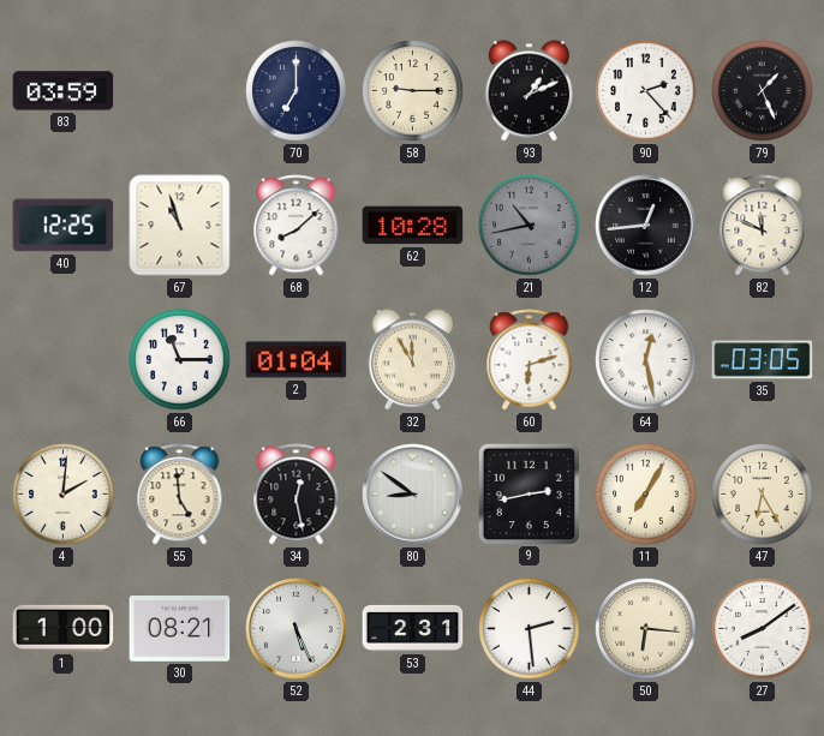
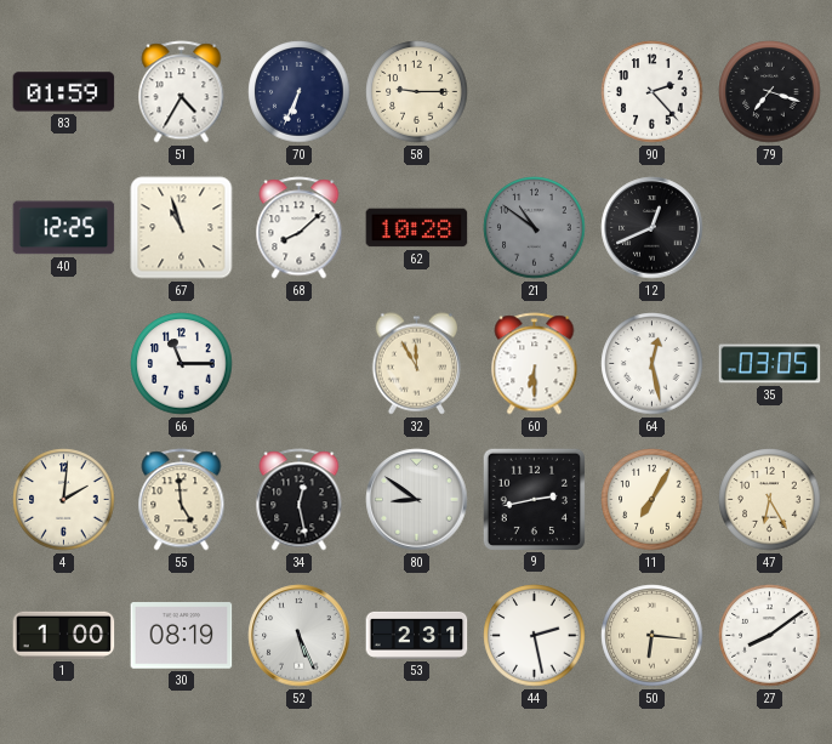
83: 03:59 -> 01:59
51: none -> 4:35
70: 7:00 -> 6:34
93: 1:11 -> none
79: 1:26 -> 7:18
21: 10:43 -> 10:51
12: 12:44 -> 12:41
82: 11:49 -> none
2: 01:04 -> none
60: 6:12 -> 6:30
30: 08:21 -> 08:19
44: 2:29 -> 2:28
